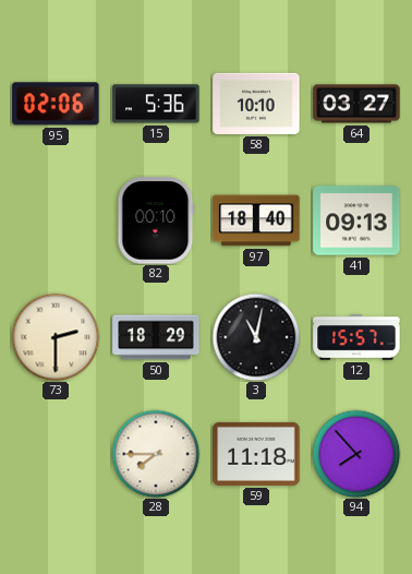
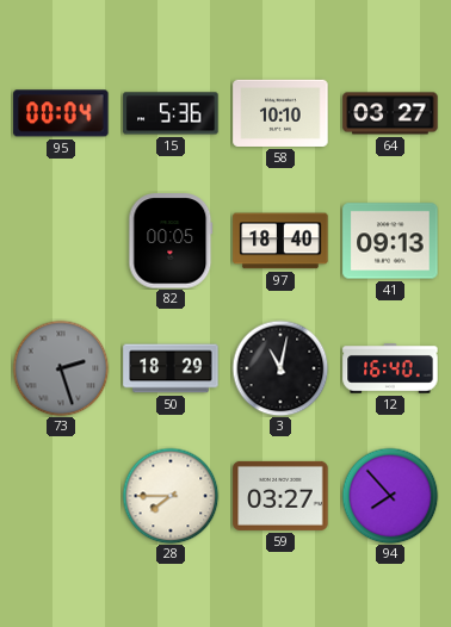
95: 02:06 -> 00:04
82: 00:10 -> 00:05
73: 2:30 -> 2:27
73 dial: cream -> grey
12: 15:57 -> 16:40
59: 11:18 -> 03:27
